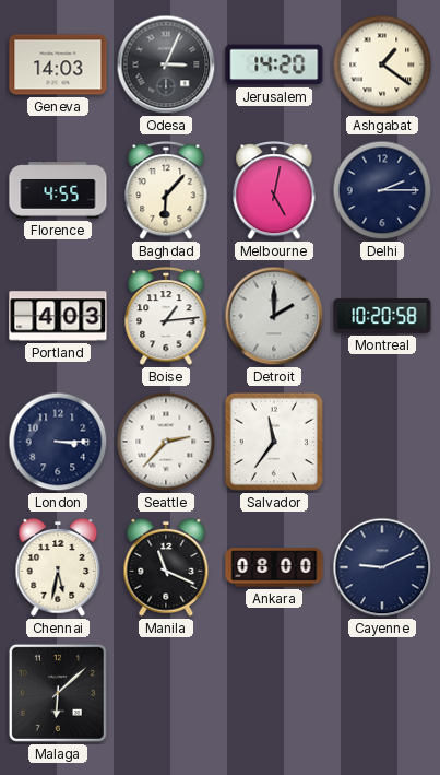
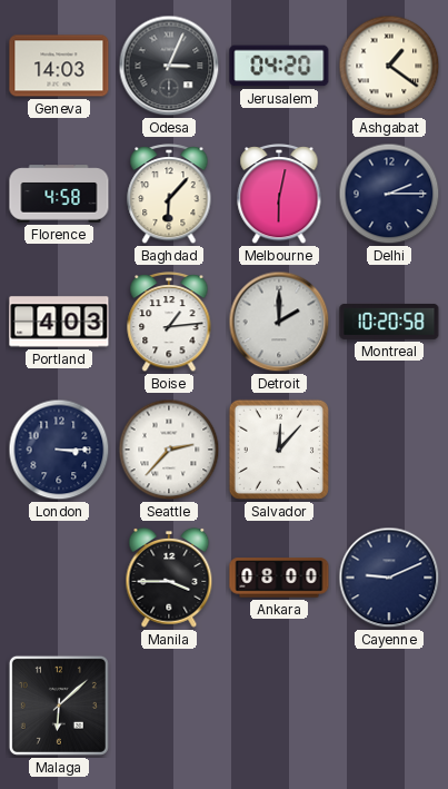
Jerusalem: 14:20 -> 04:20
Florence: 4:55 -> 4:58
Melbourne: 5:02 -> 6:02
Salvador: 11:36 -> 12:07
Chennai: 5:32 -> none
Manila: 11:19 -> 3:45
